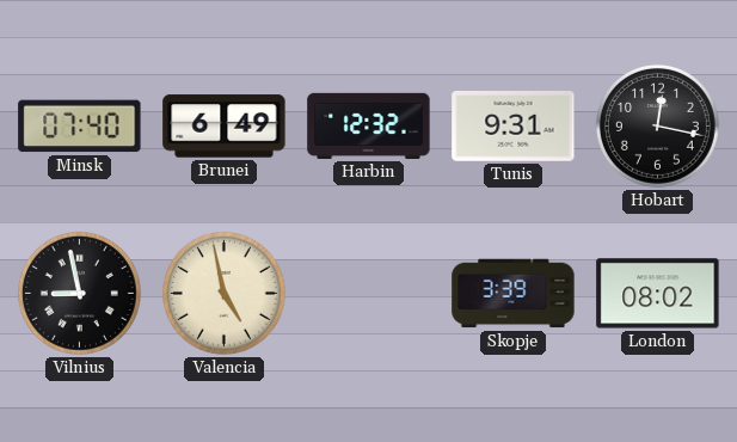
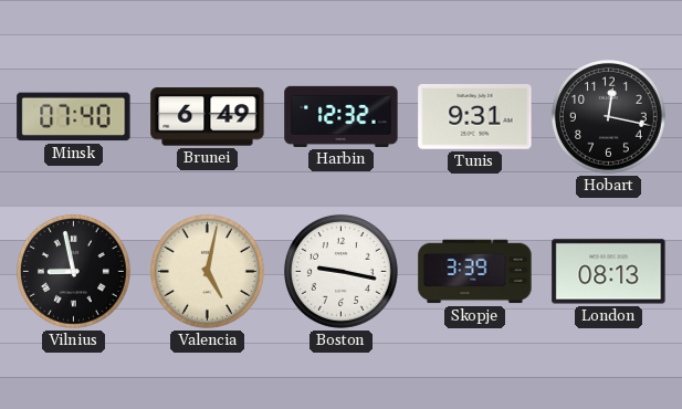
Valencia: 4:58 -> 5:02
Boston: none -> 9:17
London: 08:02 -> 08:13
